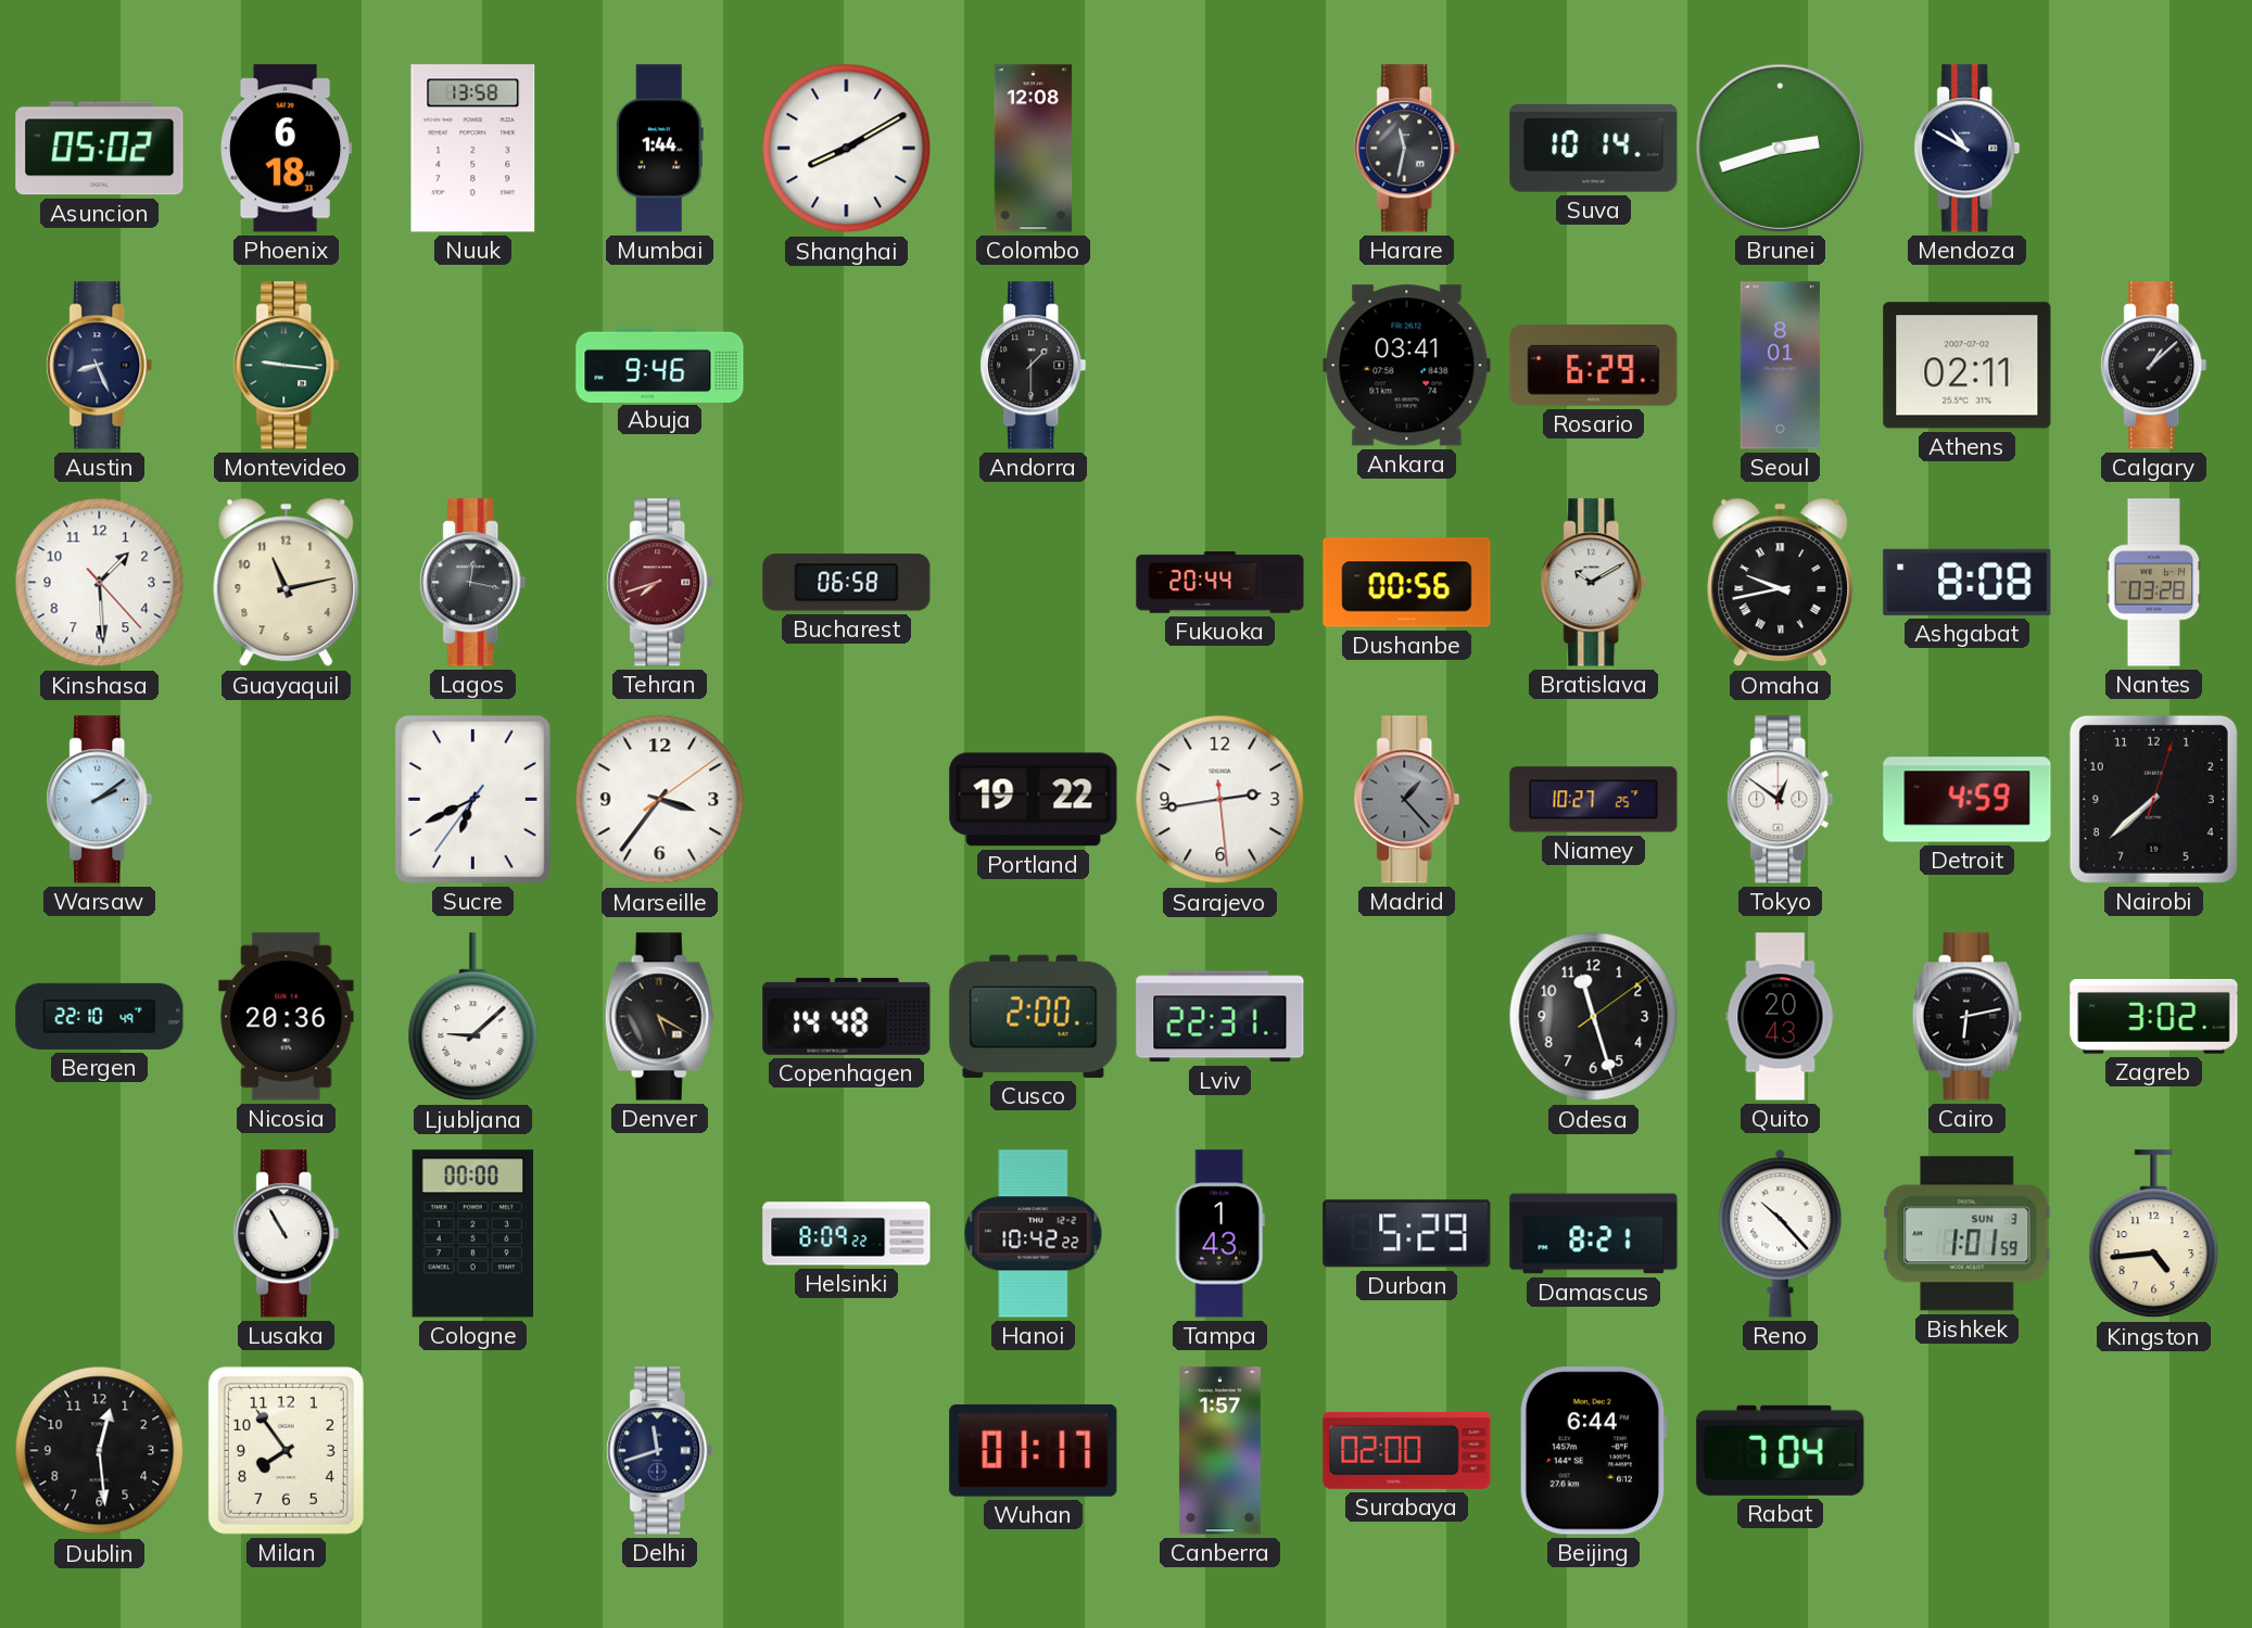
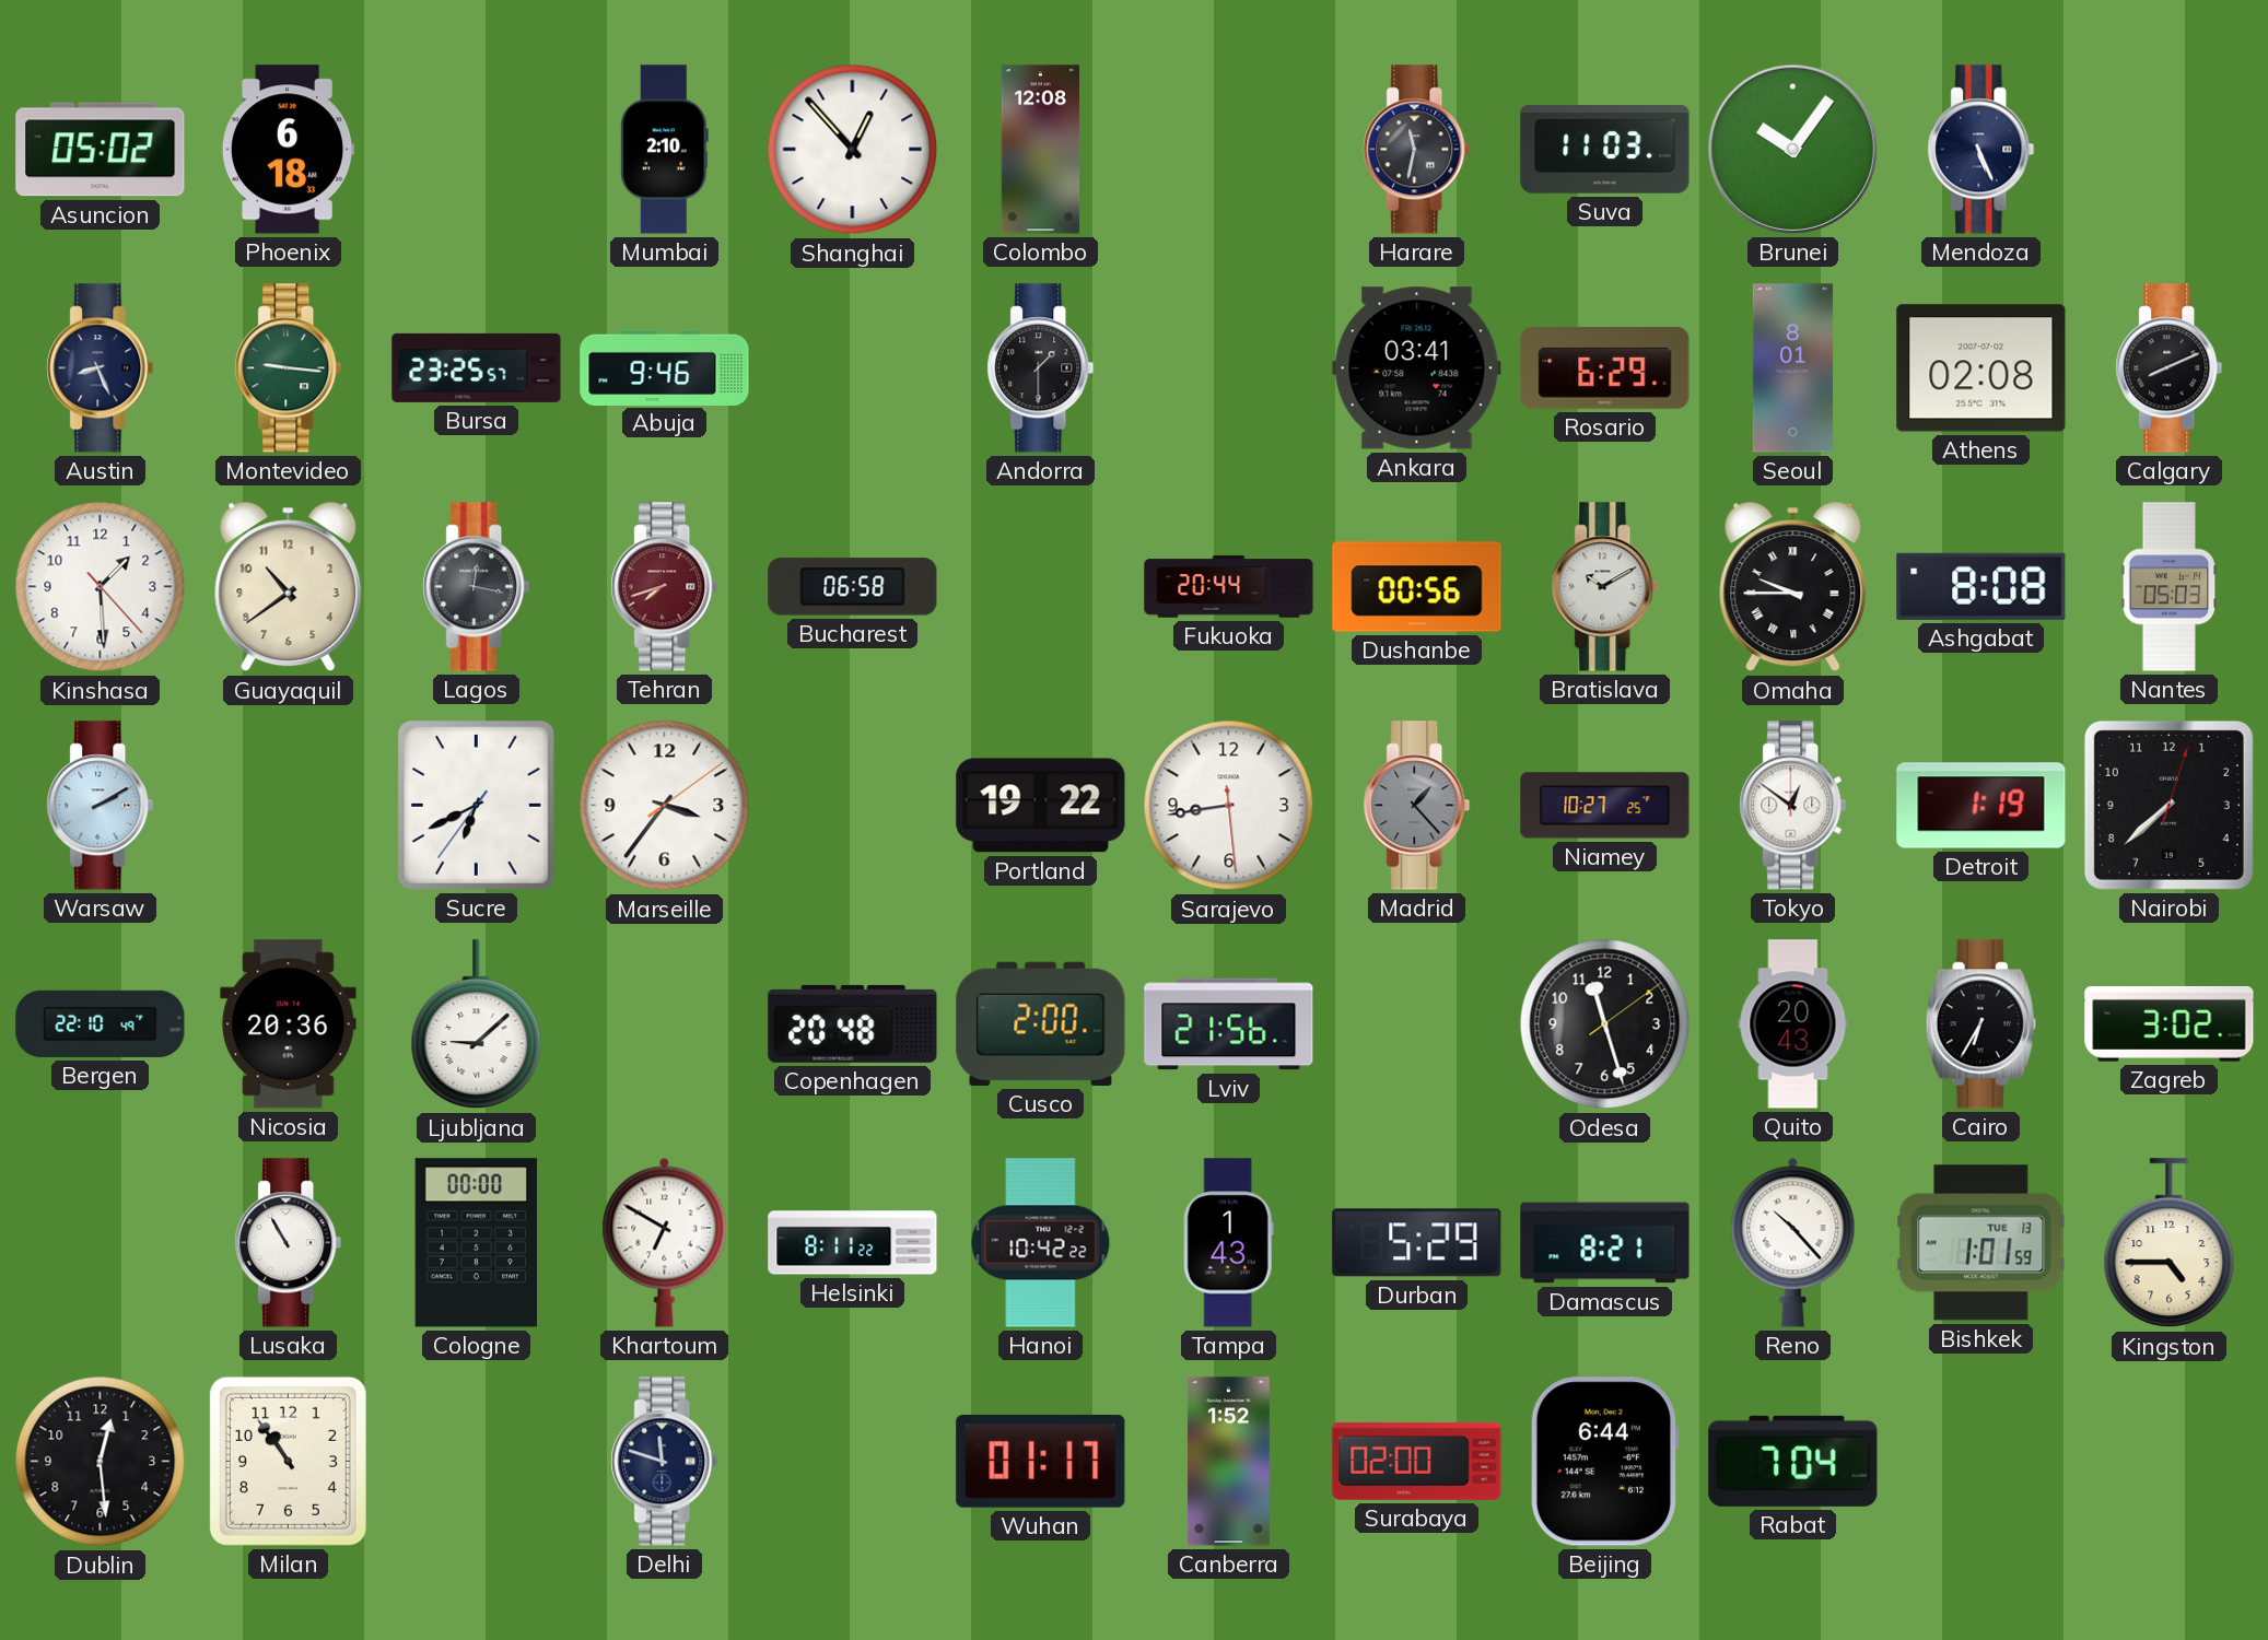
Nuuk: 13:58 -> none
Mumbai: 1:44 -> 2:10
Shanghai: 8:10 -> 12:53
Suva: 10:14 -> 11:03
Brunei: 2:42 -> 10:06
Mendoza: 10:50 -> 5:26
Bursa: none -> 23:25
Athens: 02:11 -> 02:08
Calgary: 1:08 -> 8:11
Guayaquil: 11:13 -> 10:39
Omaha: 9:43 -> 9:45
Nantes: 03:28 -> 05:03
Warsaw: 2:09 -> 2:10
Sarajevo: 2:43 -> 8:43
Detroit: 4:59 -> 1:19
Denver: 5:20 -> none
Copenhagen: 14:48 -> 20:48
Lviv: 22:31 -> 21:56
Cairo: 6:13 -> 6:35
Khartoum: none -> 6:50
Helsinki: 8:09 -> 8:11
Bishkek date: SUN 3 -> TUE 13
Kingston: 4:44 -> 4:45
Milan: 7:54 -> 10:54
Delhi: 11:42 -> 11:48
Canberra: 1:57 -> 1:52
